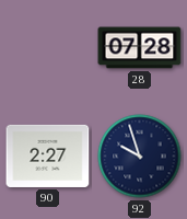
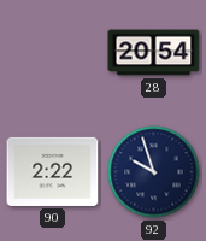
28: 07:28 -> 20:54
90: 2:27 -> 2:22
